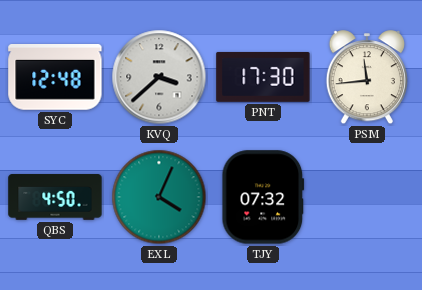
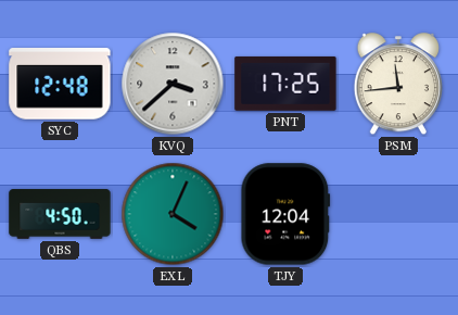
PNT: 17:30 -> 17:25
TJY: 07:32 -> 12:04
